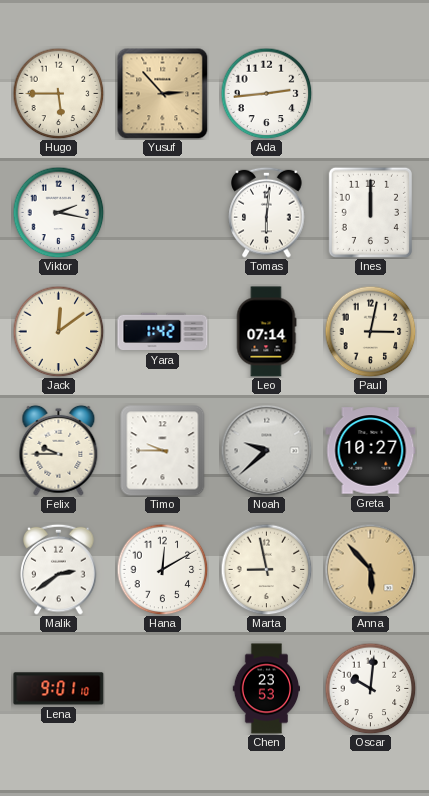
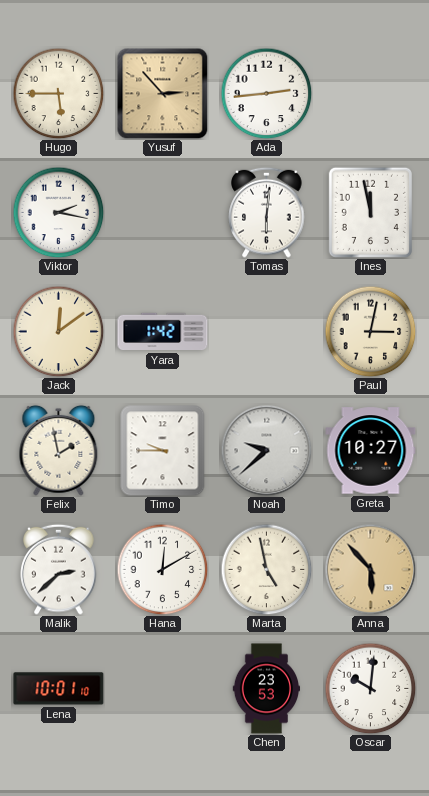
Ines: 12:00 -> 11:58
Leo: 07:14 -> none
Felix: 9:45 -> 1:58
Malik: 2:39 -> 2:38
Marta: 8:58 -> 4:58
Lena: 9:01 -> 10:01
